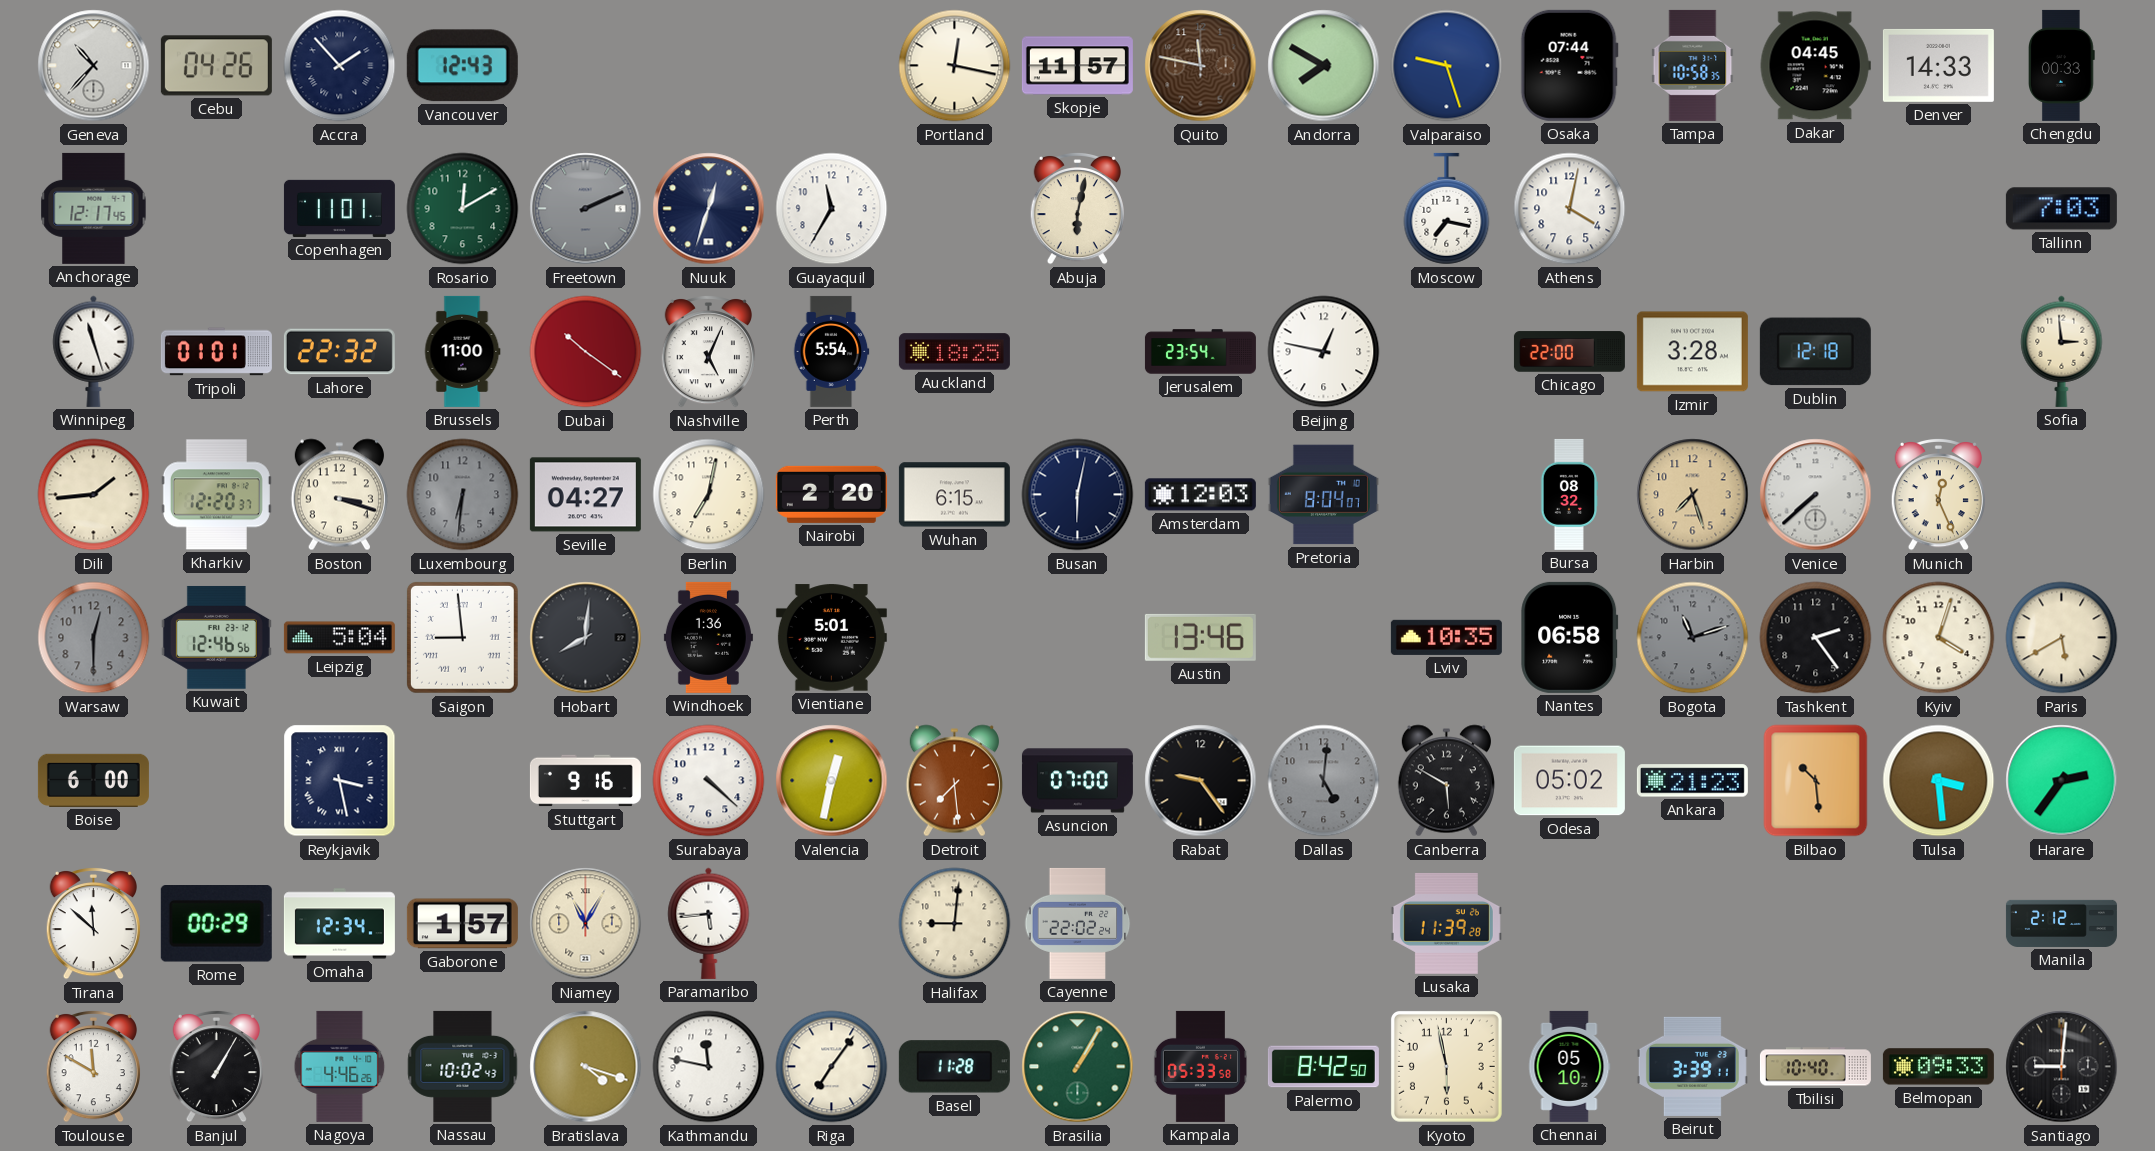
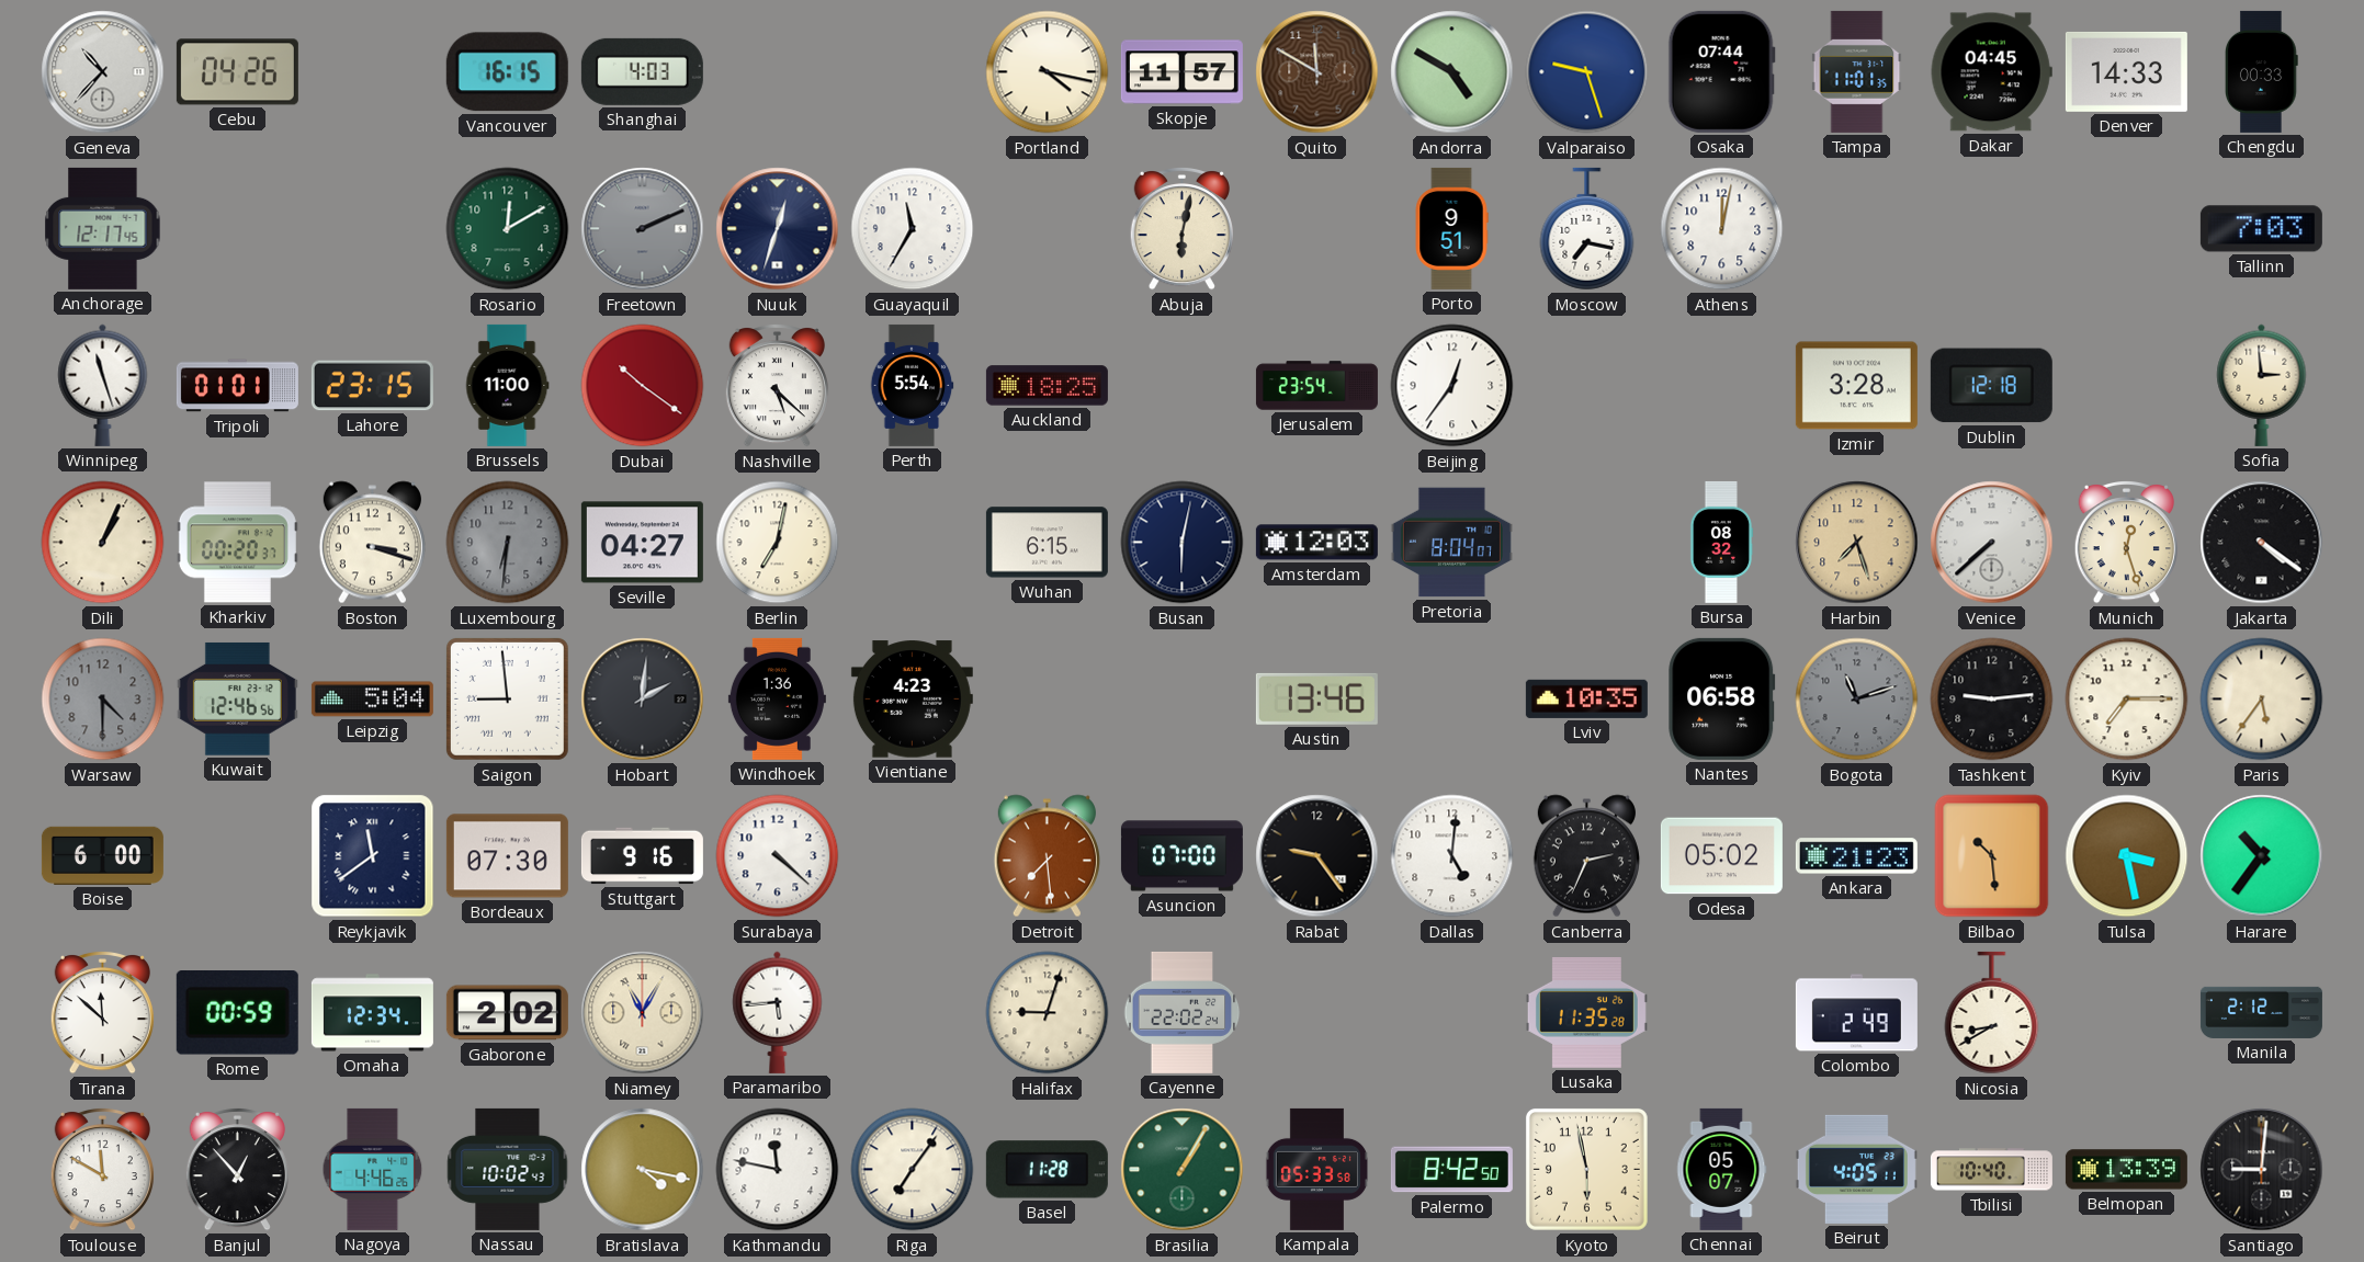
Accra: 1:53 -> none
Vancouver: 12:43 -> 16:15
Shanghai: none -> 4:03
Portland: 12:17 -> 4:17
Quito: 11:47 -> 11:50
Andorra: 7:50 -> 4:50
Tampa: 10:58 -> 11:01
Copenhagen: 11:01 -> none
Porto: none -> 9:51
Athens: 4:02 -> 12:02
Lahore: 22:32 -> 23:15
Nashville: 5:04 -> 5:22
Beijing: 12:47 -> 12:36
Chicago: 22:00 -> none
Dili: 1:44 -> 1:04
Kharkiv: 12:20 -> 00:20
Nairobi: 2:20 -> none
Munich: 12:26 -> 12:27
Jakarta: none -> 4:21
Warsaw: 12:30 -> 4:30
Hobart: 8:01 -> 2:01
Vientiane: 5:01 -> 4:23
Tashkent: 2:24 -> 9:14
Kyiv: 4:03 -> 7:15
Paris: 5:40 -> 5:36
Reykjavik: 3:28 -> 11:39
Bordeaux: none -> 07:30
Valencia: 12:32 -> none
Dallas dial: grey -> white
Canberra: 5:50 -> 2:34
Tulsa: 3:29 -> 3:28
Harare: 2:36 -> 10:36
Rome: 00:29 -> 00:59
Gaborone: 1:57 -> 2:02
Halifax: 9:01 -> 9:03
Lusaka: 11:39 -> 11:35
Colombo: none -> 2:49
Nicosia: none -> 8:40
Banjul: 1:05 -> 12:53
Bratislava: 4:18 -> 4:17
Chennai: 05:10 -> 05:07
Beirut: 3:39 -> 4:05
Belmopan: 09:33 -> 13:39
